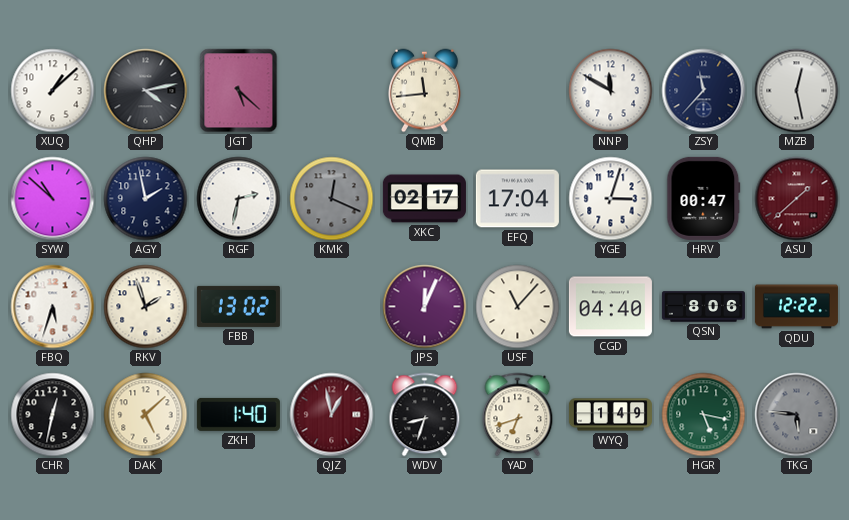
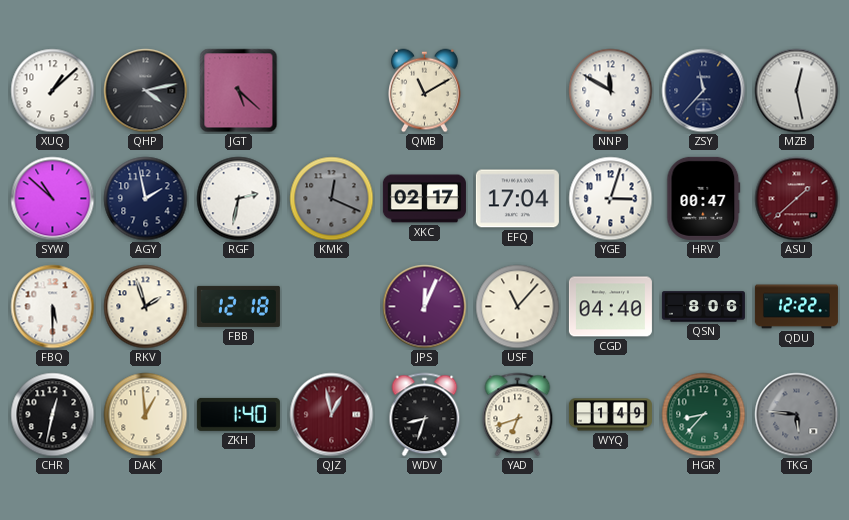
QMB: 11:44 -> 11:10
FBQ: 5:33 -> 5:30
FBB: 13:02 -> 12:18
DAK: 5:08 -> 12:59
HGR: 5:17 -> 8:37
